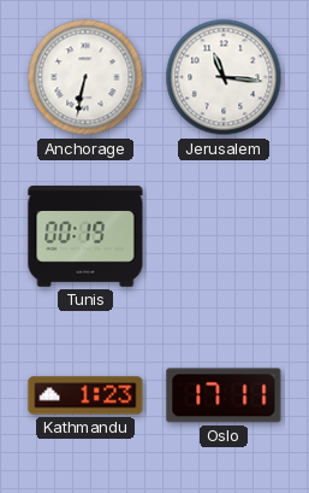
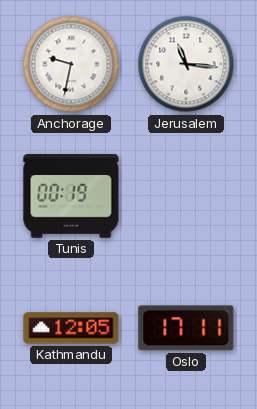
Anchorage: 6:32 -> 9:32
Kathmandu: 1:23 -> 12:05
